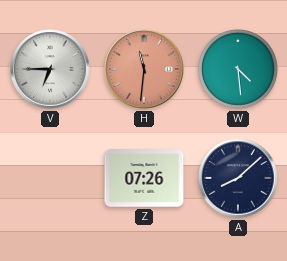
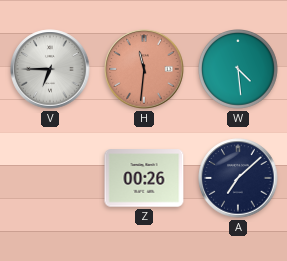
Z: 07:26 -> 00:26
A: 8:08 -> 7:08
